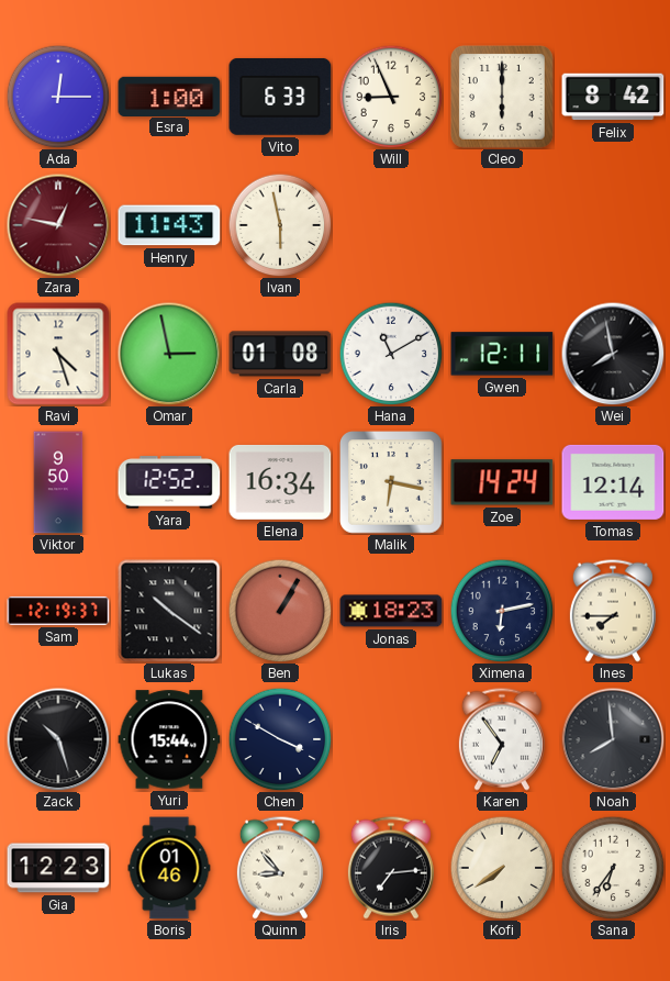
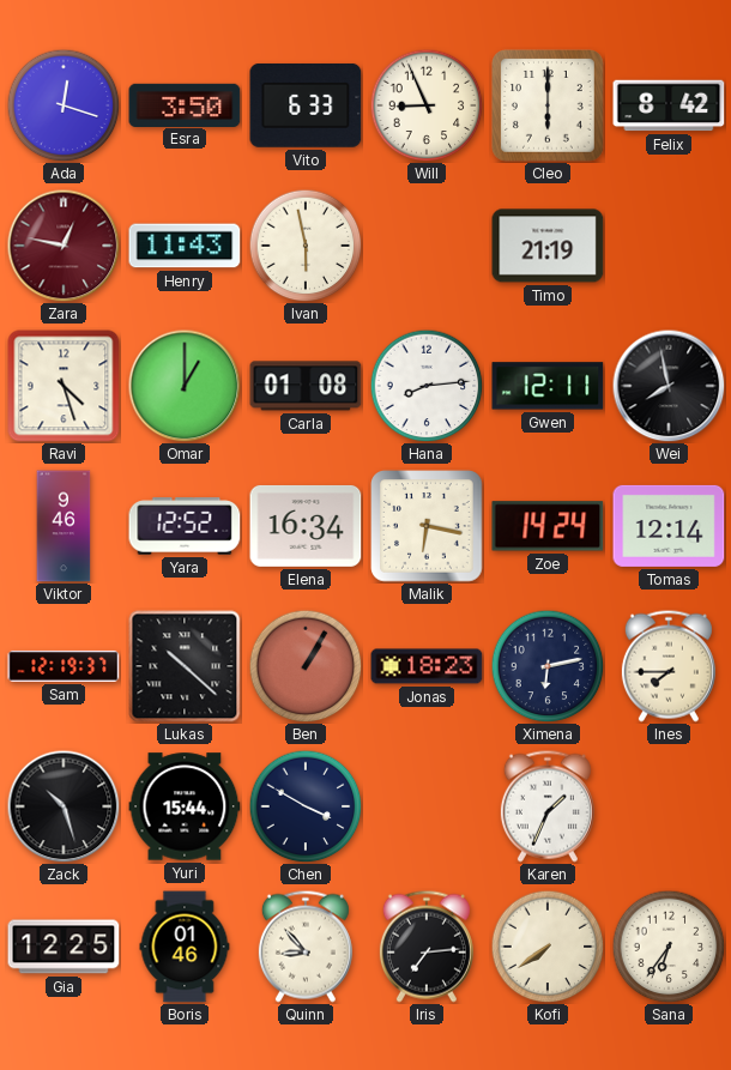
Ada: 12:15 -> 12:18
Esra: 1:00 -> 3:50
Timo: none -> 21:19
Omar: 2:58 -> 1:00
Hana: 11:10 -> 8:14
Viktor: 9:50 -> 9:46
Lukas: 10:21 -> 10:22
Karen: 6:54 -> 1:34
Noah: 7:59 -> none
Gia: 12:23 -> 12:25
